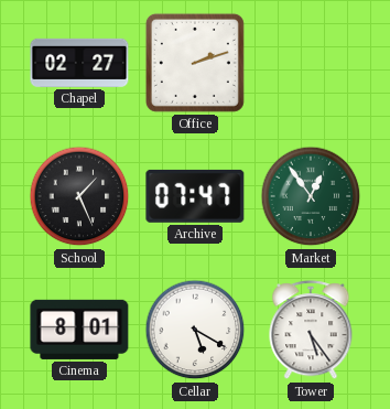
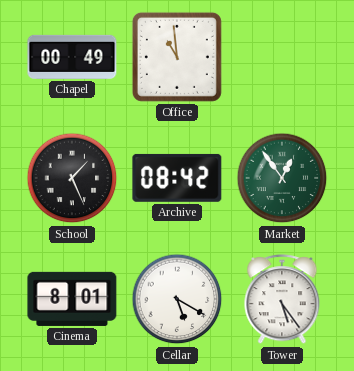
Chapel: 02:27 -> 00:49
Office: 2:12 -> 10:59
Archive: 07:47 -> 08:42
